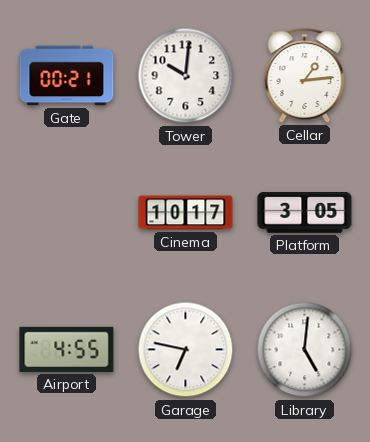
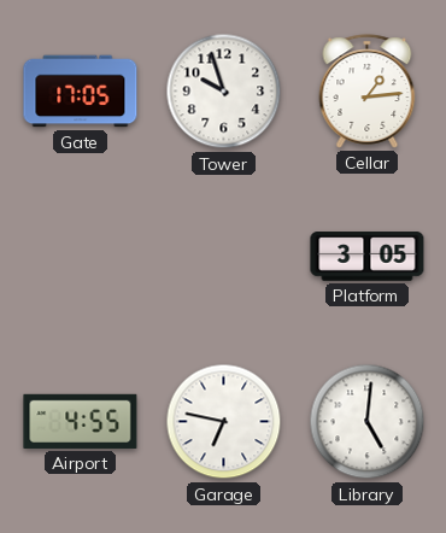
Gate: 00:21 -> 17:05
Tower: 10:01 -> 9:57
Cinema: 10:17 -> none
